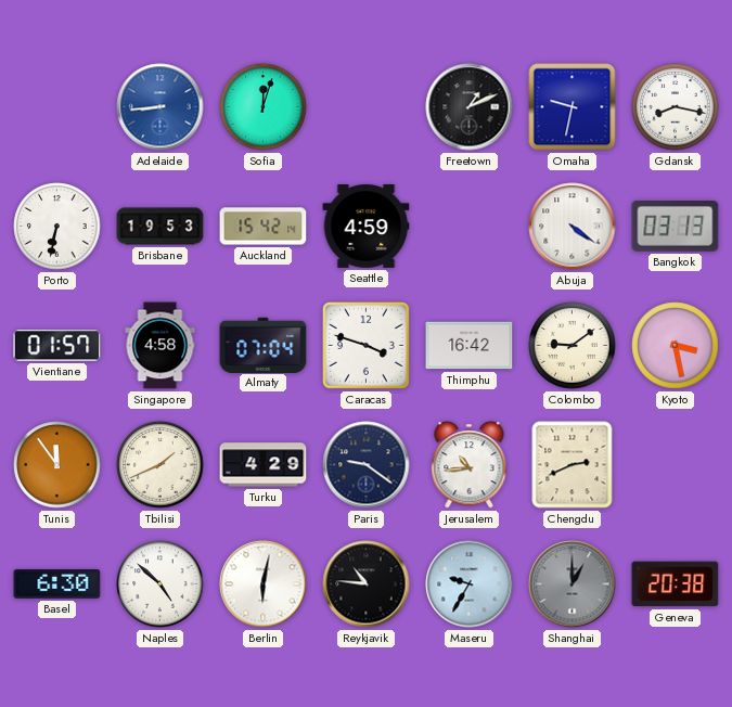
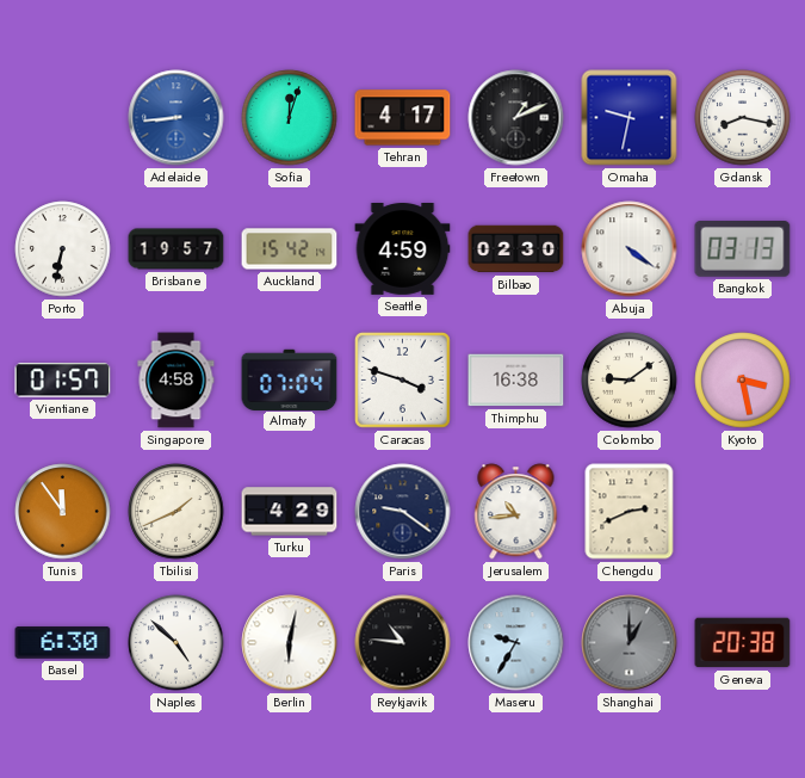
Tehran: none -> 4:17
Brisbane: 19:53 -> 19:57
Bilbao: none -> 02:30
Thimphu: 16:42 -> 16:38
